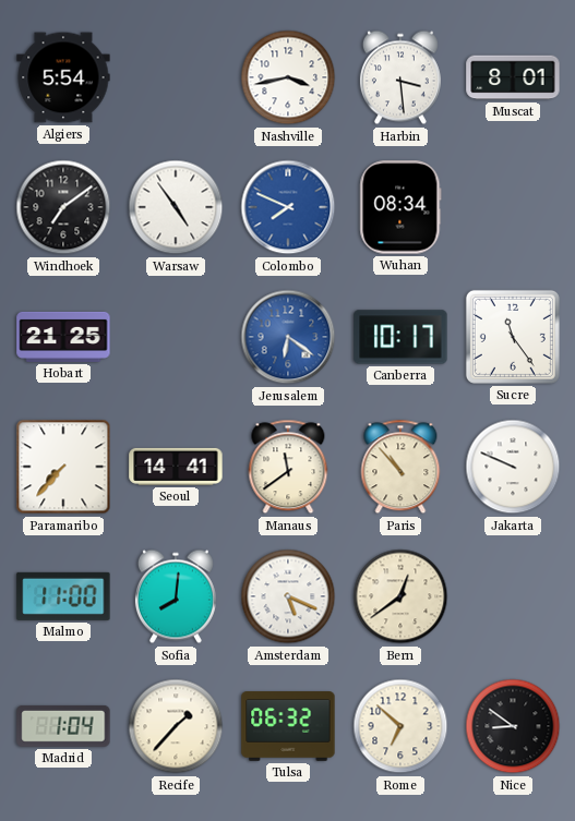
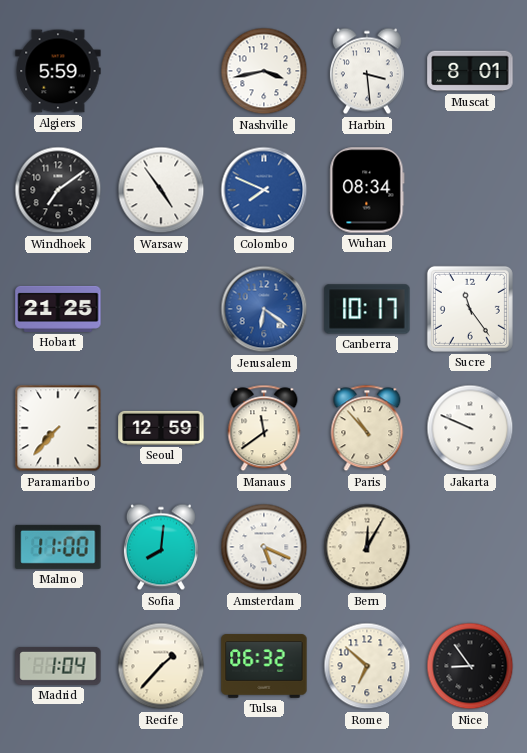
Algiers: 5:54 -> 5:59
Seoul: 14:41 -> 12:59
Bern: 12:39 -> 12:05
Nice: 8:51 -> 8:54
